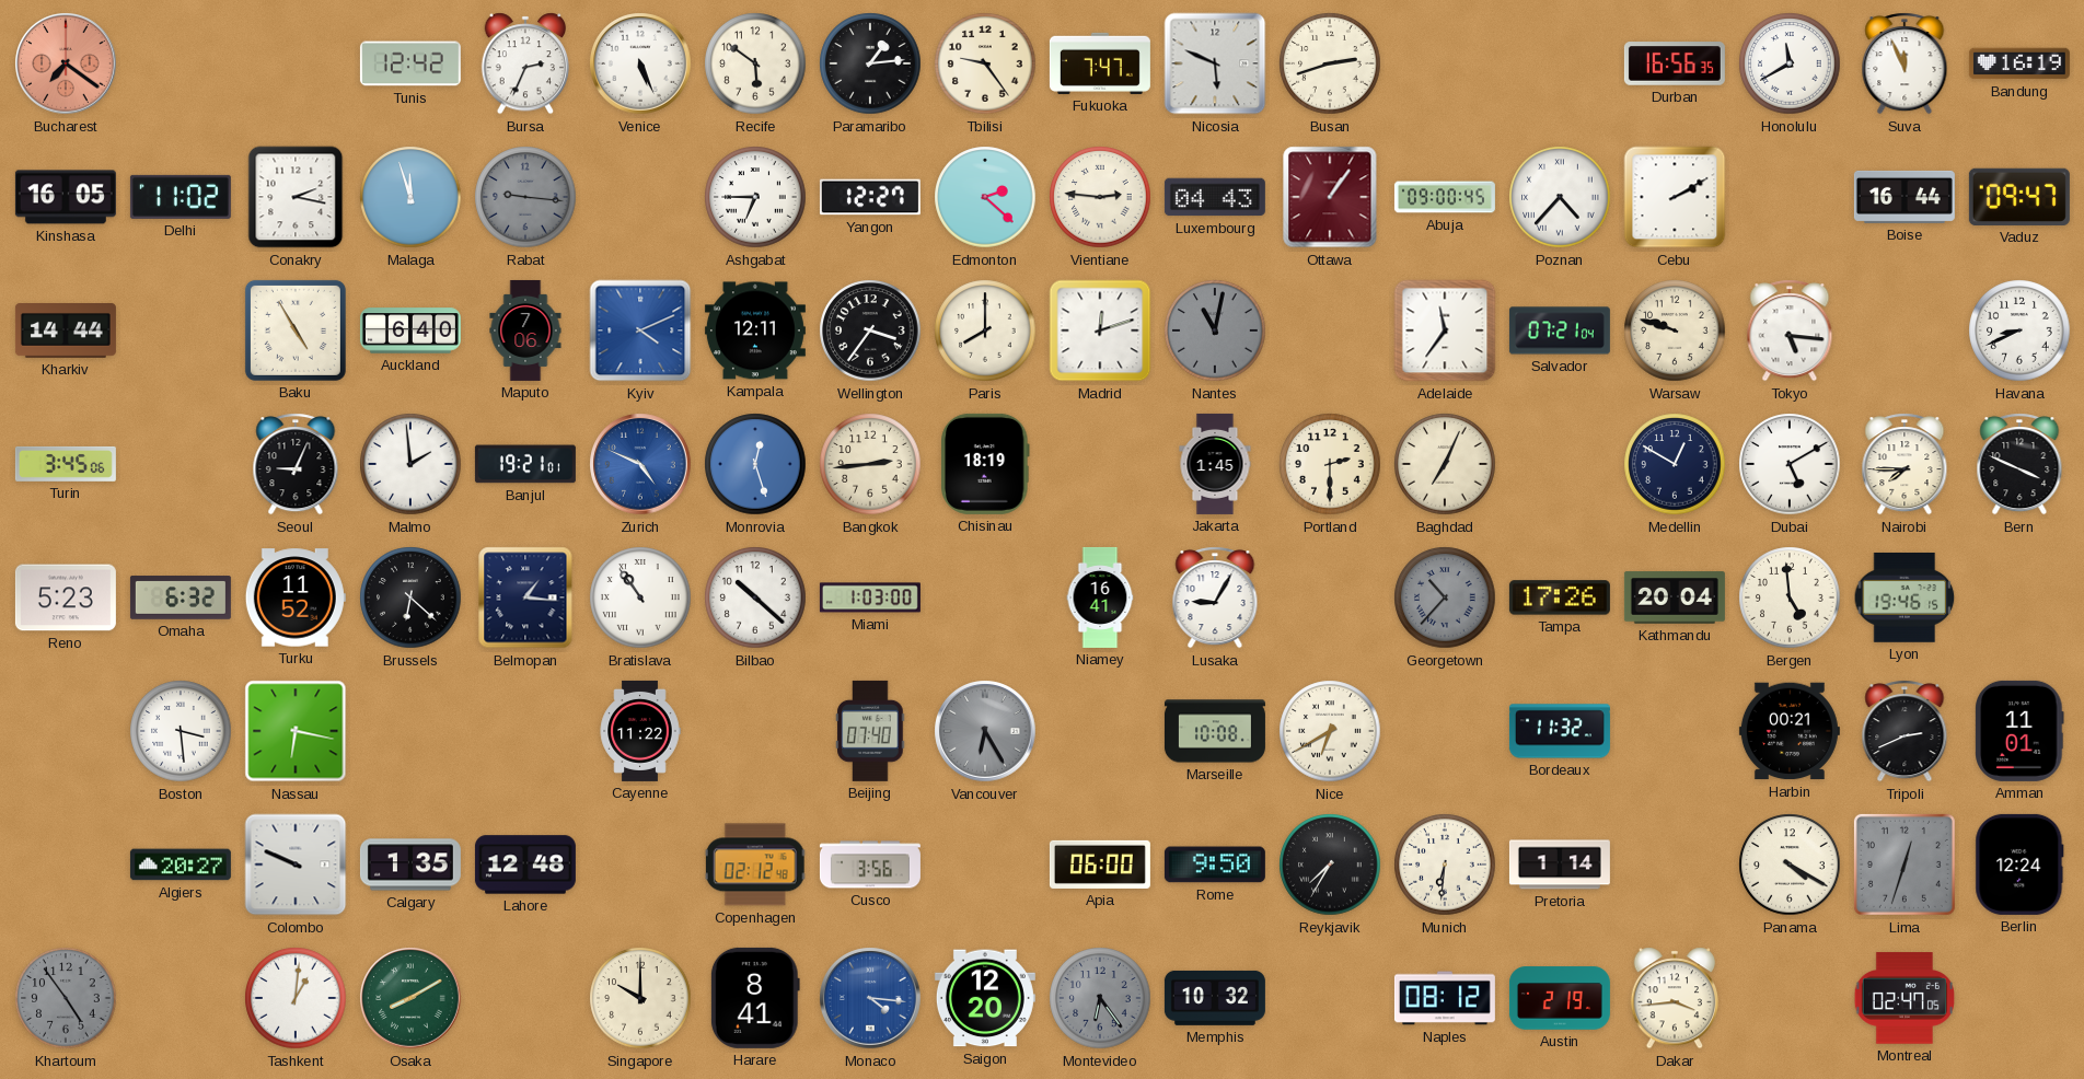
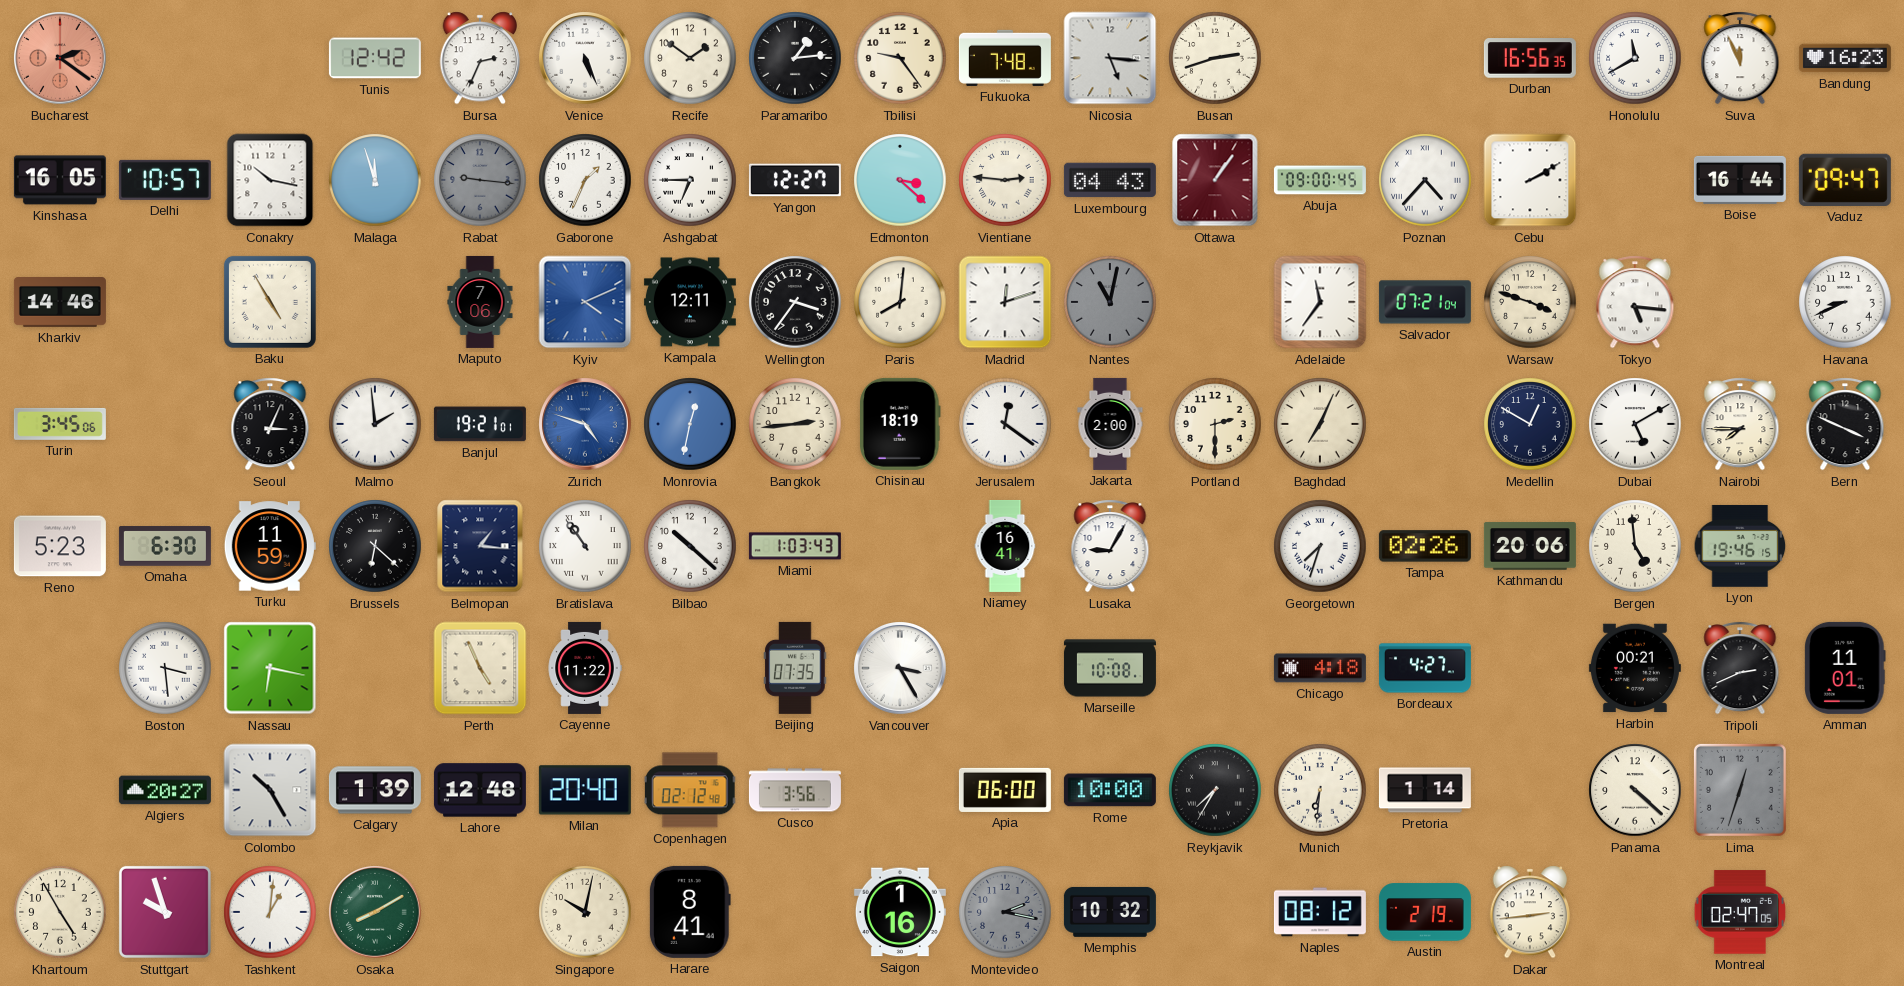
Bucharest: 7:21 -> 2:21
Recife: 5:51 -> 1:51
Fukuoka: 7:47 -> 7:48
Nicosia: 5:49 -> 5:16
Bandung: 16:19 -> 16:23
Delhi: 11:02 -> 10:57
Conakry: 2:17 -> 10:17
Gaborone: none -> 1:34
Edmonton: 2:22 -> 3:22
Kharkiv: 14:44 -> 14:46
Auckland: 6:40 -> none
Paris: 8:00 -> 8:01
Warsaw: 9:48 -> 3:48
Seoul: 9:04 -> 3:04
Zurich: 4:49 -> 4:48
Monrovia: 12:27 -> 12:32
Jerusalem: none -> 12:21
Jakarta: 1:45 -> 2:00
Omaha: 6:32 -> 6:30
Turku: 11:52 -> 11:59
Miami: 1:03:00 -> 1:03:43
Georgetown: 10:37 -> 7:33
Georgetown dial: grey -> white
Tampa: 17:26 -> 02:26
Kathmandu: 20:04 -> 20:06
Perth: none -> 4:56
Beijing: 07:40 -> 07:35
Vancouver: 6:25 -> 3:25
Vancouver dial: grey -> white
Nice: 6:40 -> none
Chicago: none -> 4:18
Bordeaux: 11:32 -> 4:27
Colombo: 9:49 -> 10:25
Calgary: 1:35 -> 1:39
Milan: none -> 20:40
Rome: 9:50 -> 10:00
Panama: 4:20 -> 4:22
Berlin: 12:24 -> none
Khartoum: 4:54 -> 4:55
Khartoum dial: grey -> cream
Stuttgart: none -> 9:57
Singapore: 10:00 -> 10:02
Monaco: 4:16 -> none
Saigon: 12:20 -> 1:16
Montevideo: 6:24 -> 2:17
Dakar: 3:44 -> 2:44
